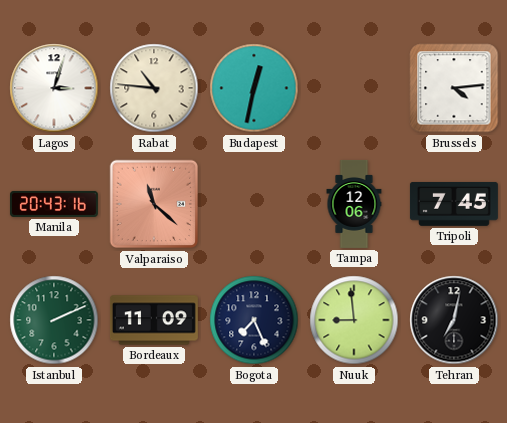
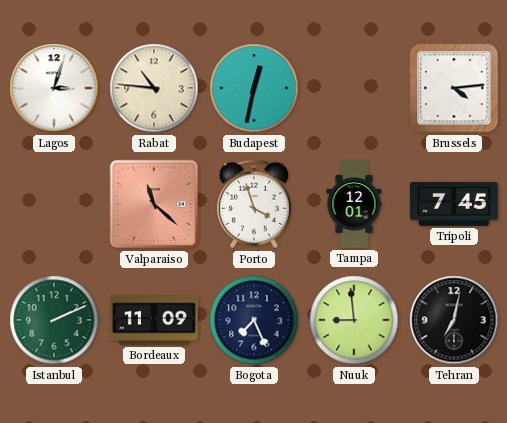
Manila: 20:43 -> none
Porto: none -> 3:57
Tampa: 12:06 -> 12:01
